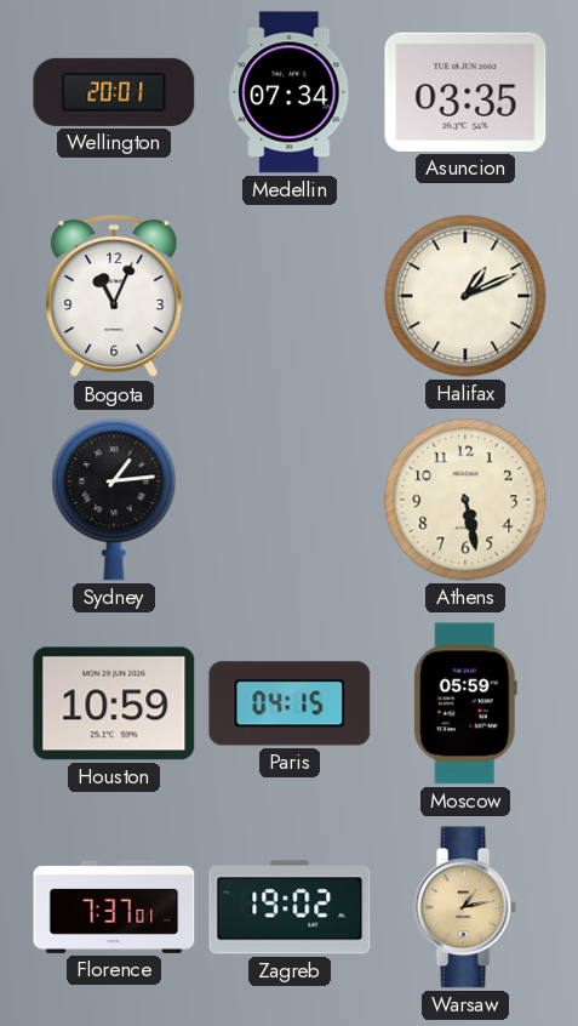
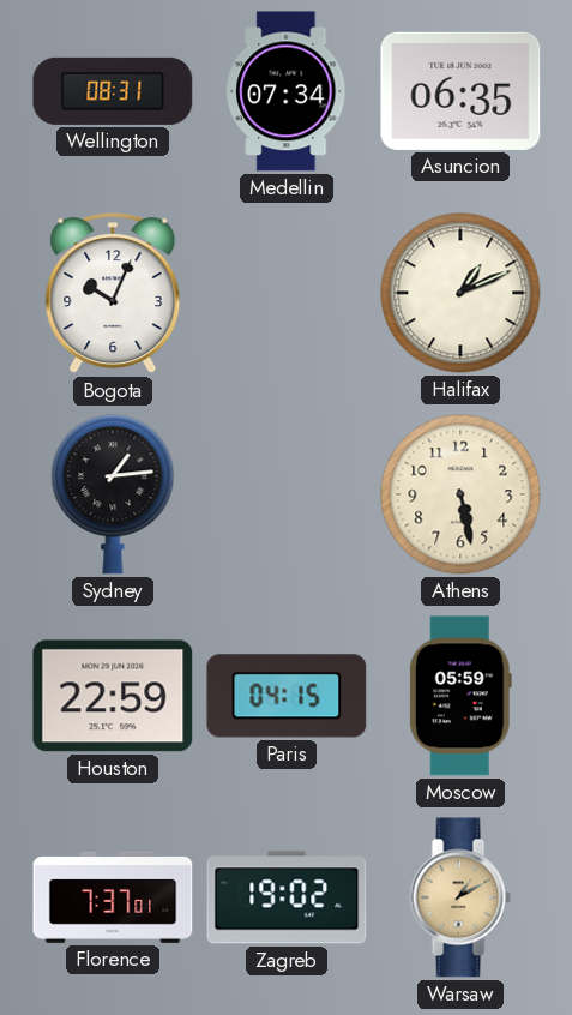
Wellington: 20:01 -> 08:31
Asuncion: 03:35 -> 06:35
Bogota: 11:04 -> 10:04
Houston: 10:59 -> 22:59
Warsaw: 1:13 -> 1:10
